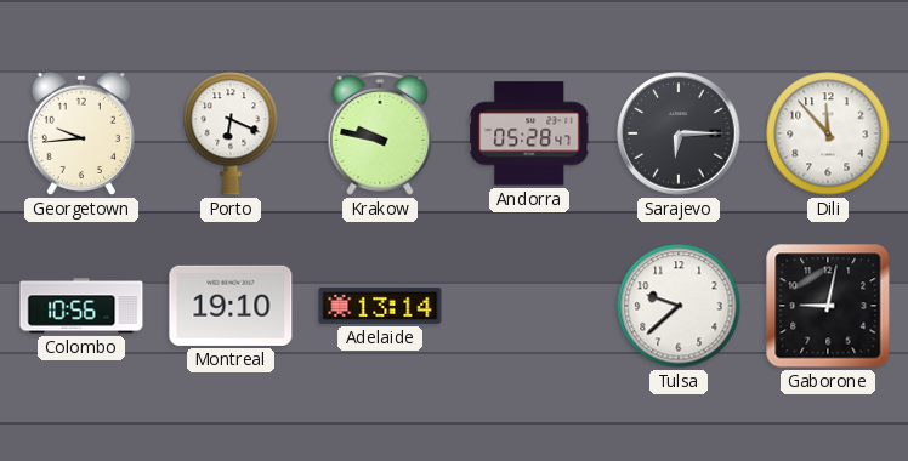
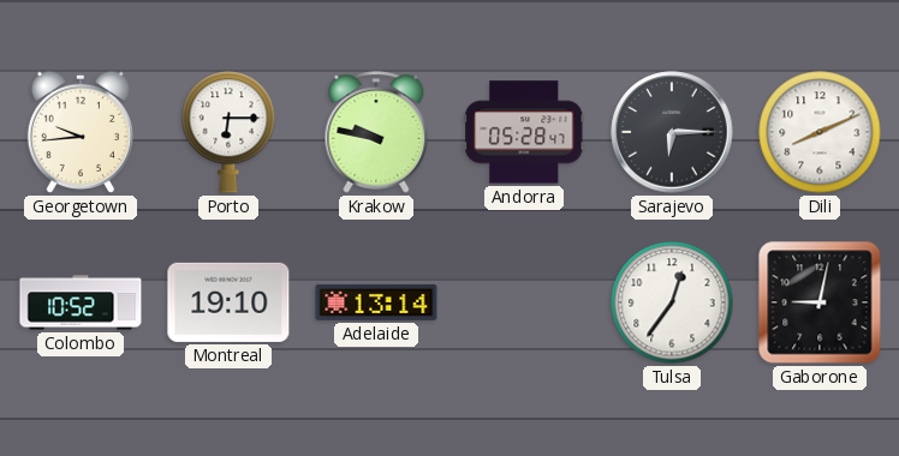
Porto: 6:19 -> 6:15
Dili: 11:53 -> 8:11
Colombo: 10:56 -> 10:52
Tulsa: 9:38 -> 12:36
